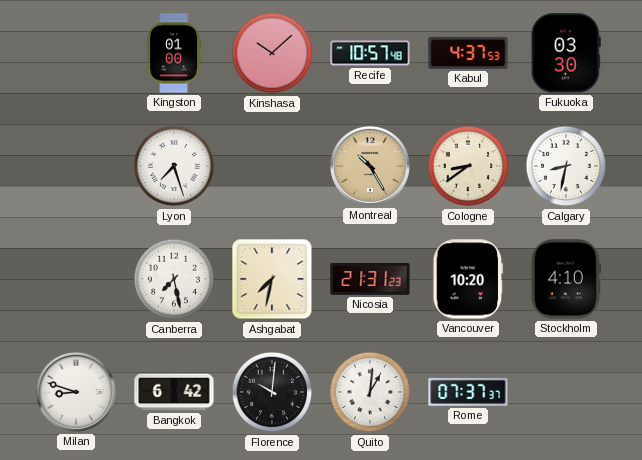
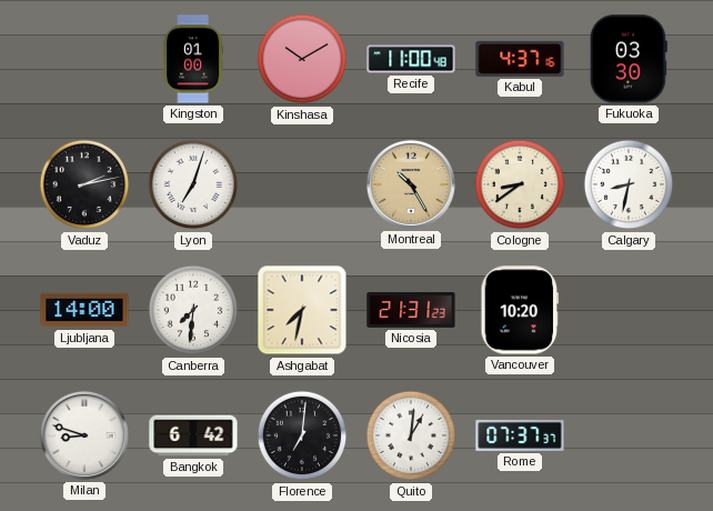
Kinshasa: 10:08 -> 10:10
Recife: 10:57 -> 11:00
Kabul: 4:37:53 -> 4:37:16
Vaduz: none -> 2:13
Lyon: 7:27 -> 7:03
Ljubljana: none -> 14:00
Canberra: 7:28 -> 7:31
Stockholm: 4:10 -> none
Florence: 10:01 -> 7:01
